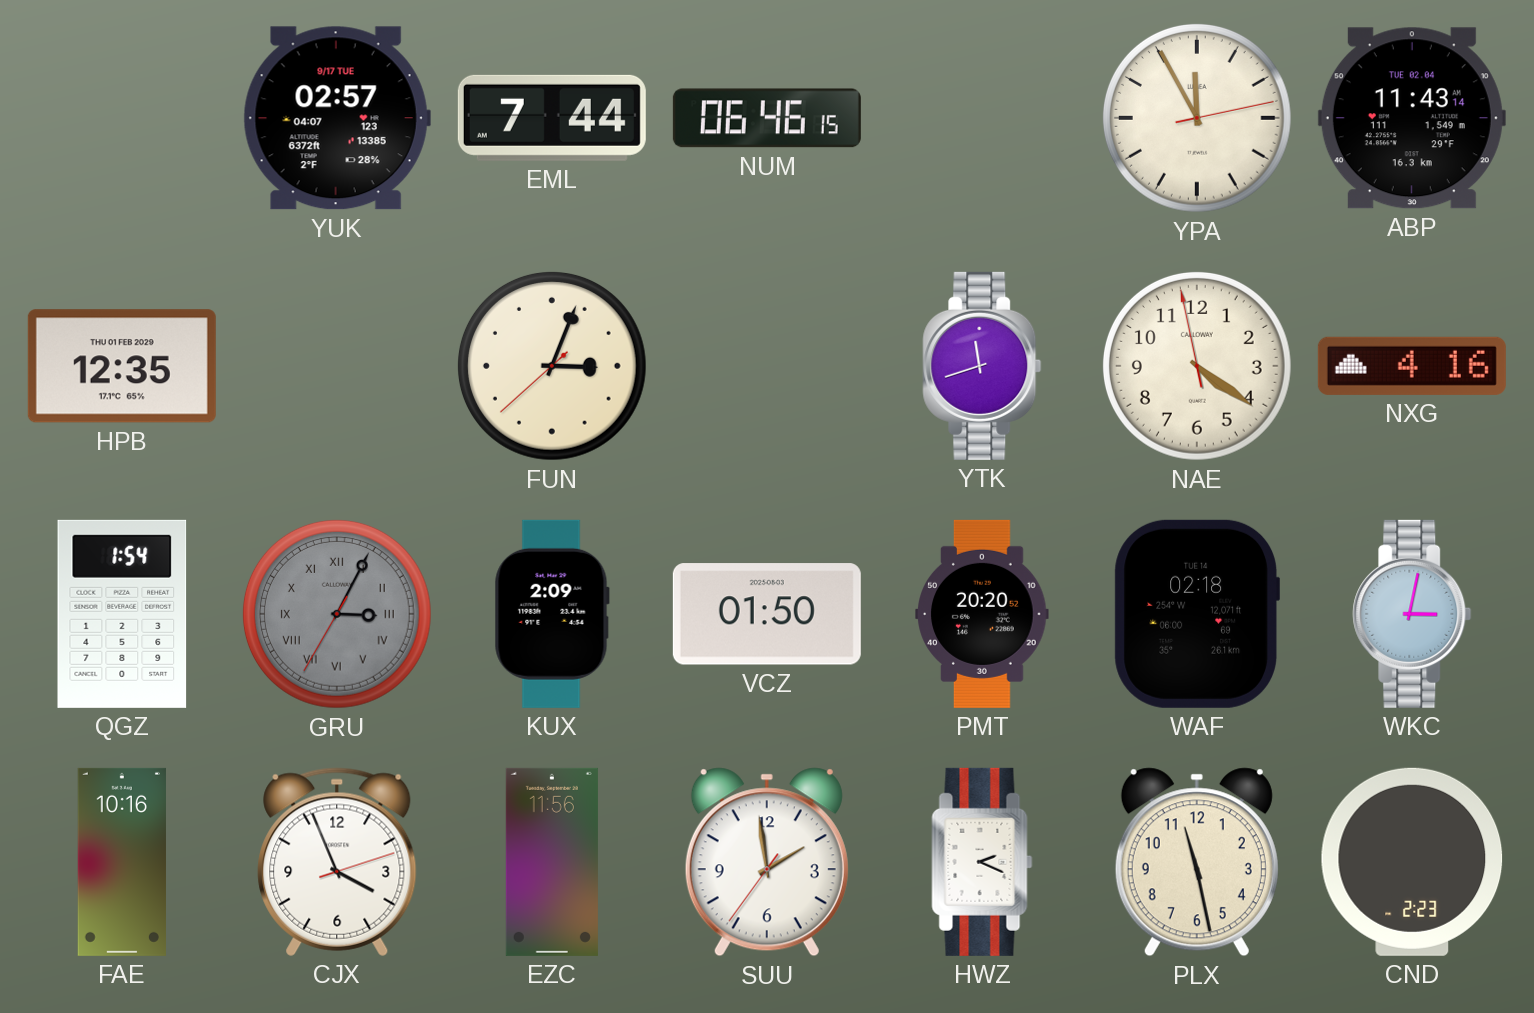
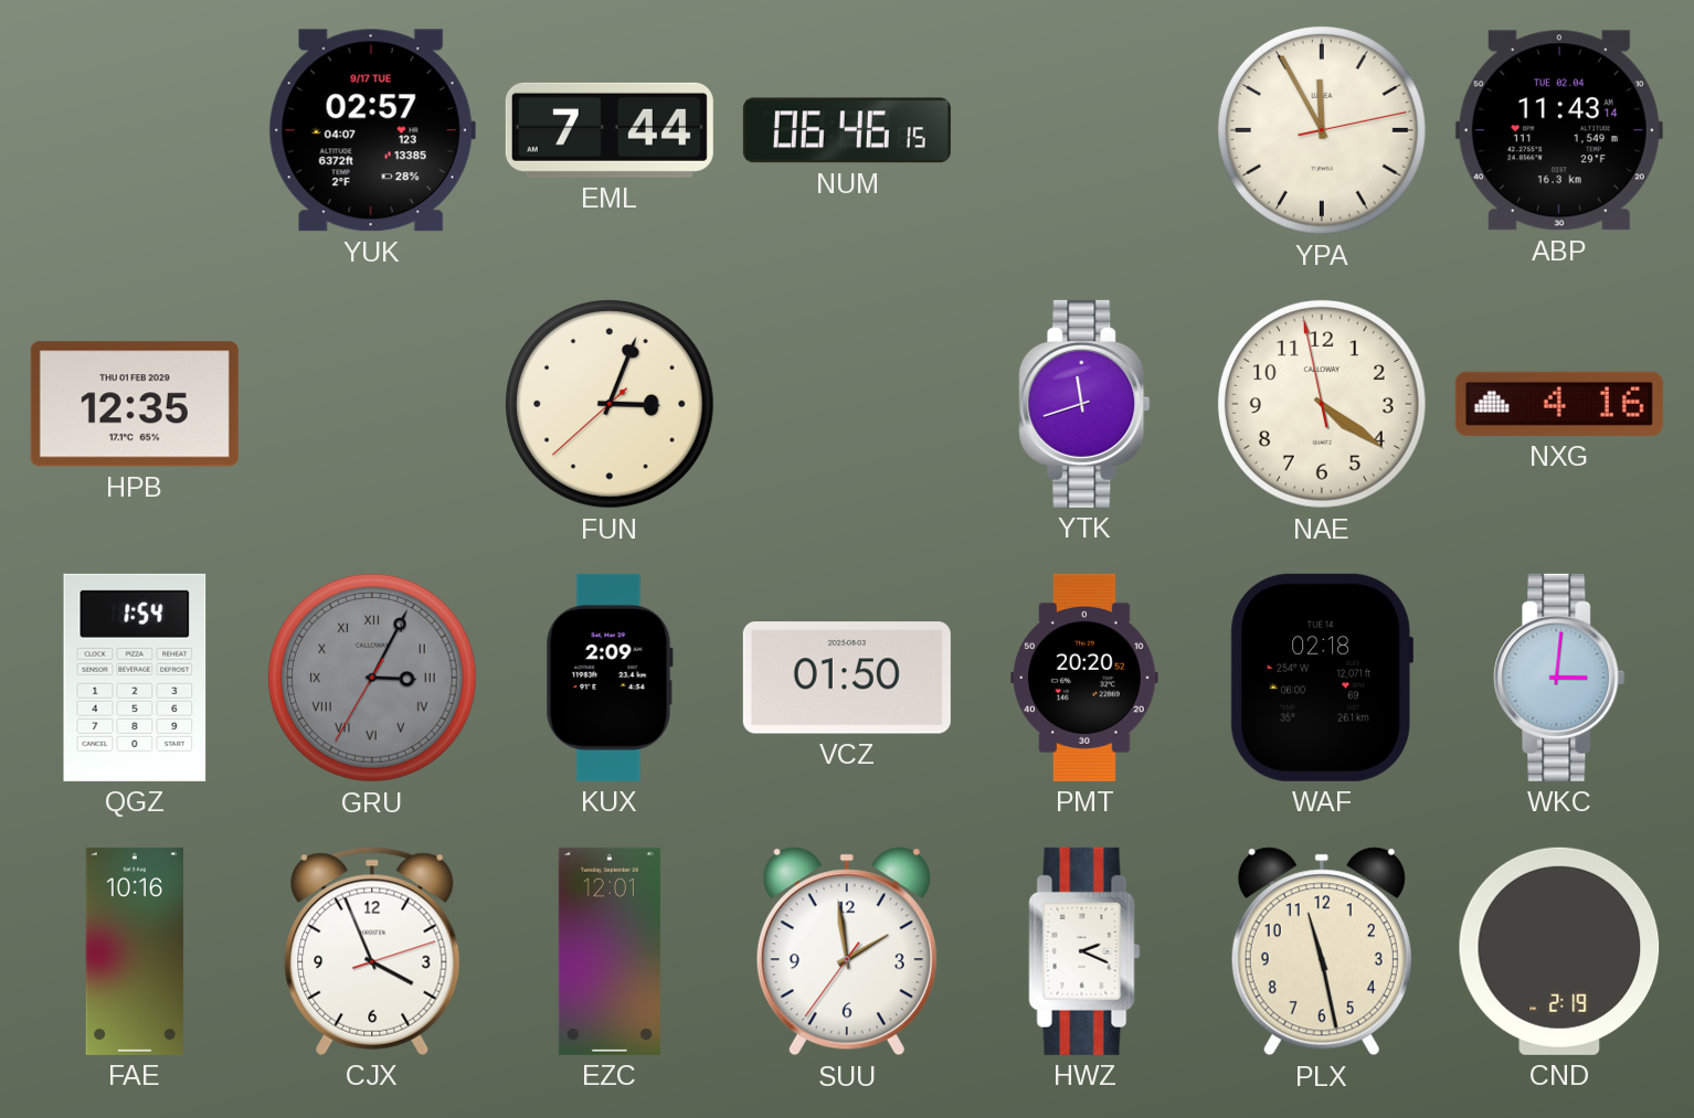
WKC: 3:02 -> 3:01
EZC: 11:56 -> 12:01
CND: 2:23 -> 2:19
